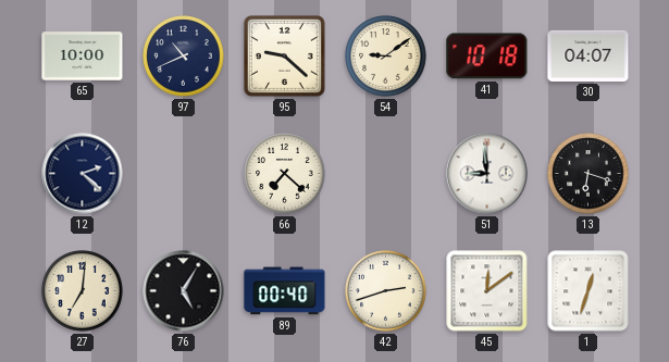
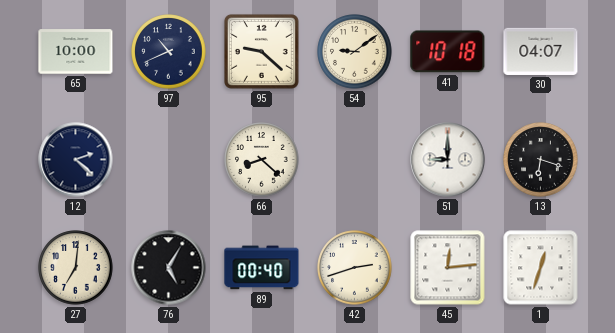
66: 7:22 -> 8:22
51: 8:59 -> 9:00
45: 12:09 -> 12:14
